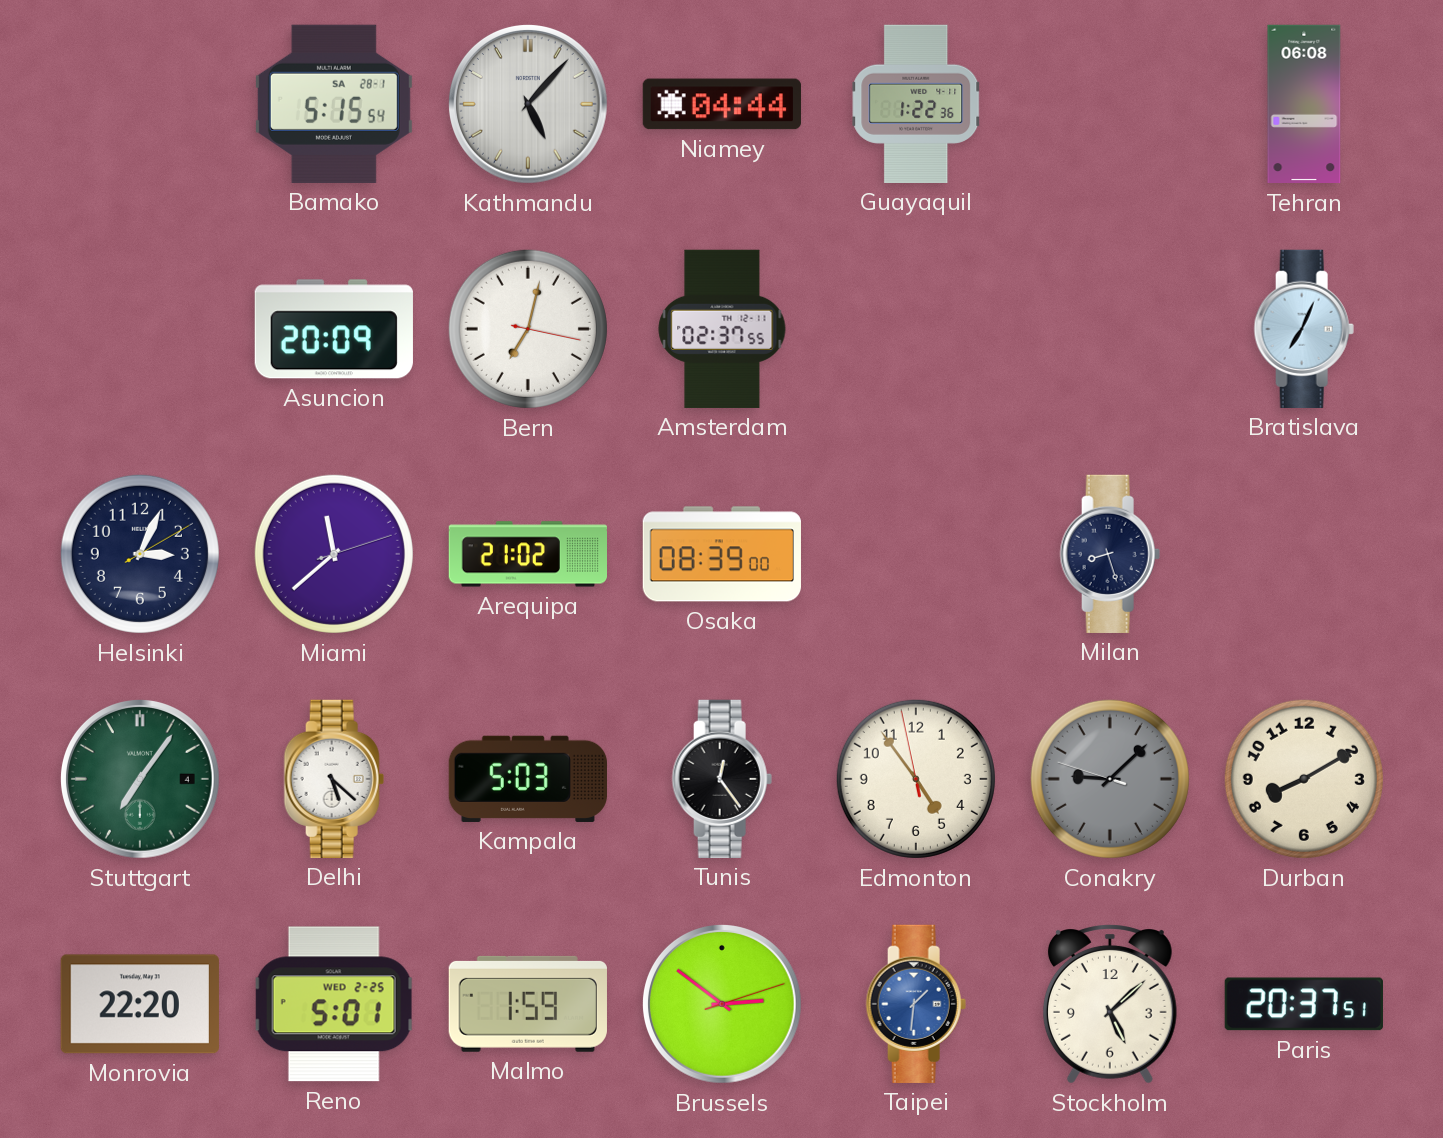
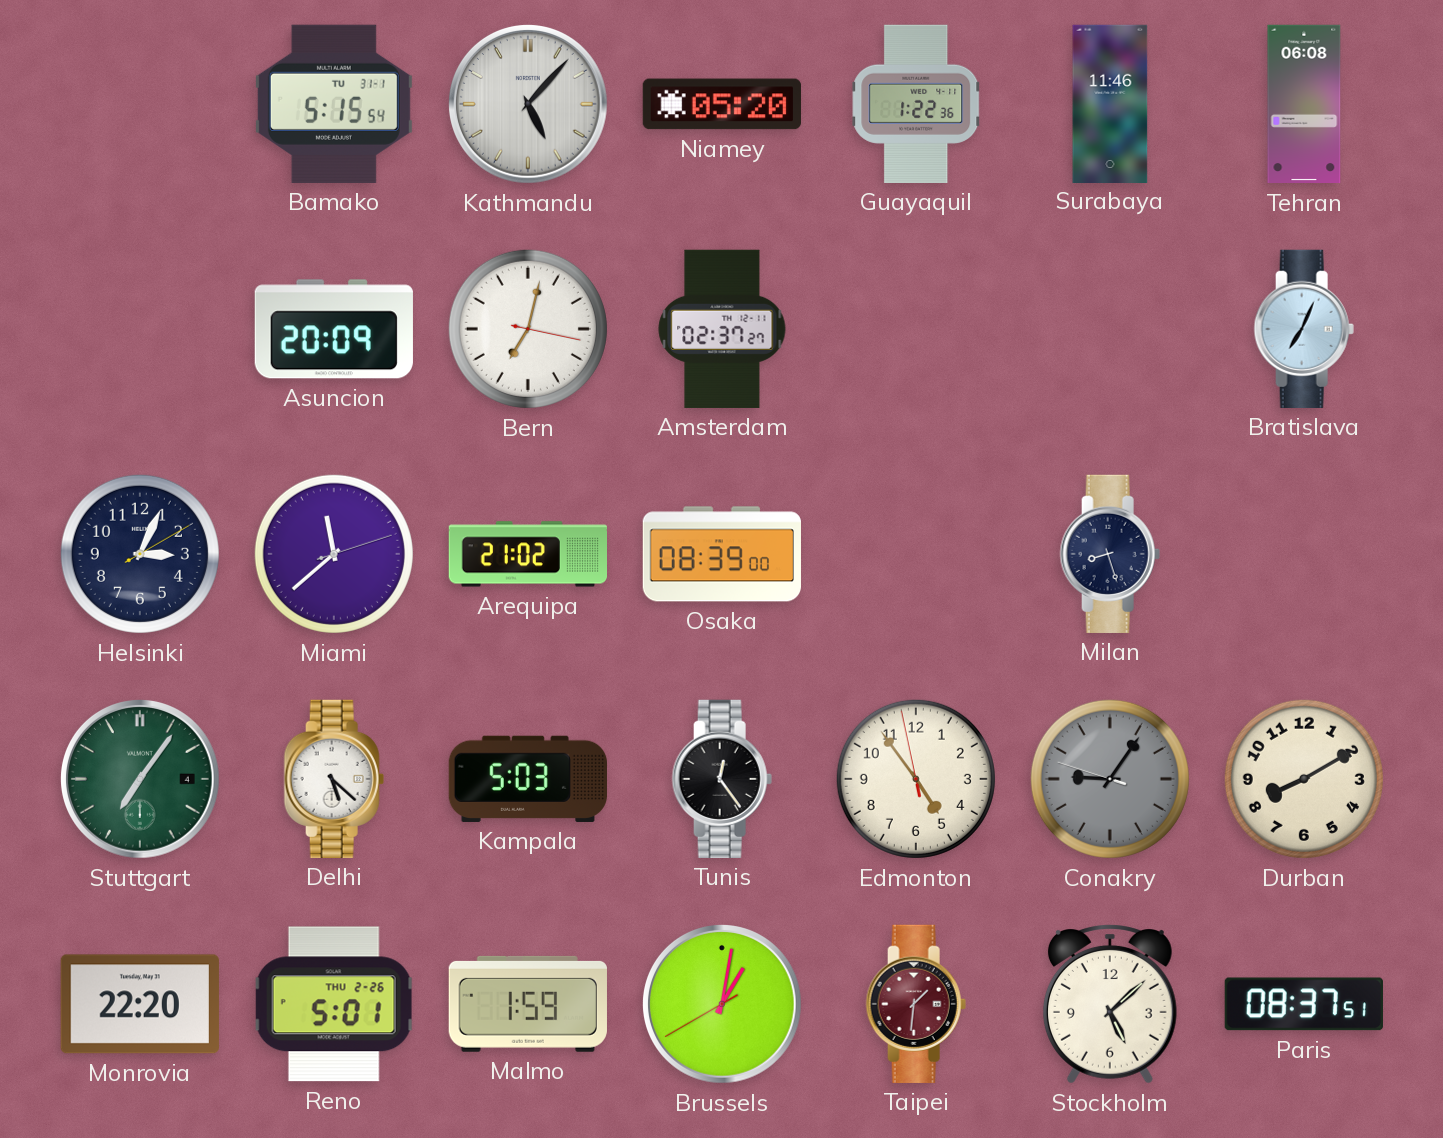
Bamako date: SA 28-1 -> TU 31-1
Niamey: 04:44 -> 05:20
Surabaya: none -> 11:46
Amsterdam: 02:37:55 -> 02:37:27
Conakry: 9:07 -> 9:05
Reno date: WED 2-25 -> THU 2-26
Brussels: 2:51 -> 1:01
Taipei dial: blue -> burgundy
Paris: 20:37 -> 08:37
